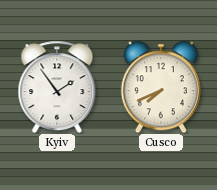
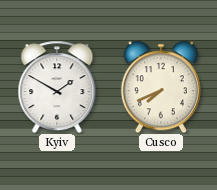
Kyiv: 1:54 -> 1:50
